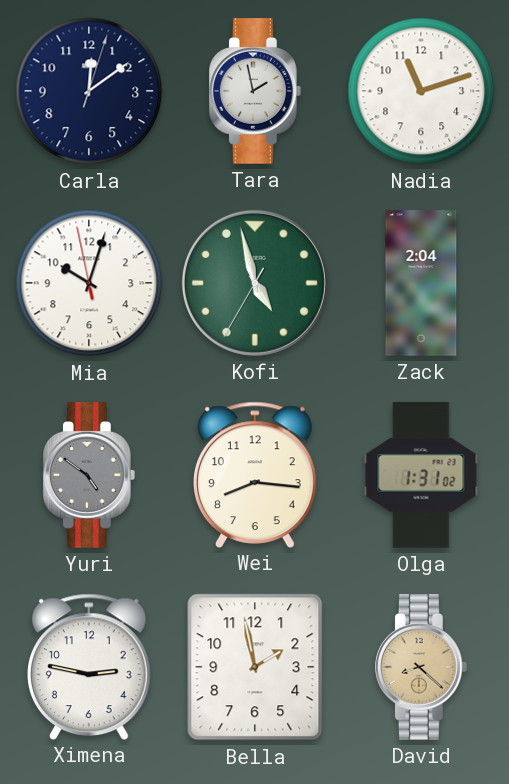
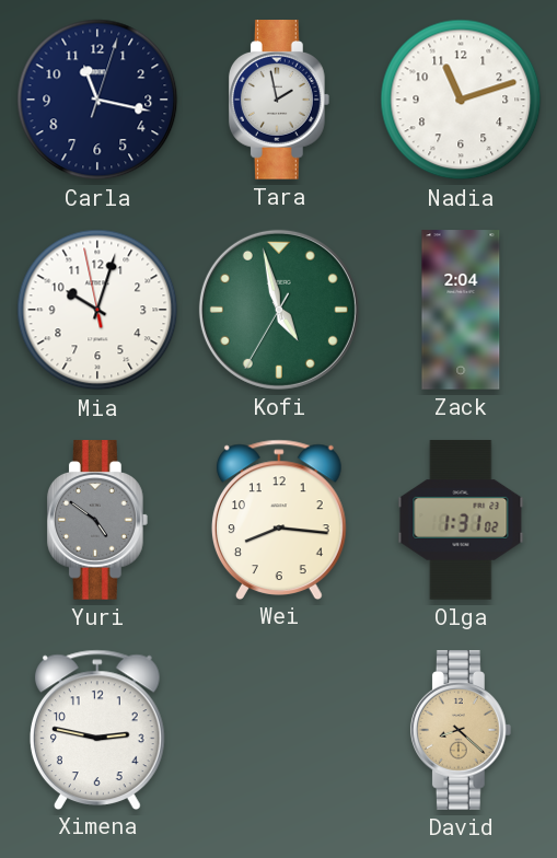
Carla: 12:09 -> 11:17
Bella: 1:58 -> none
